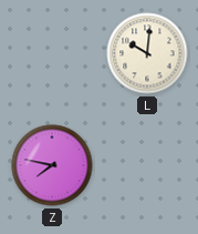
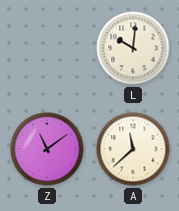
Z: 7:47 -> 11:09
A: none -> 11:38
